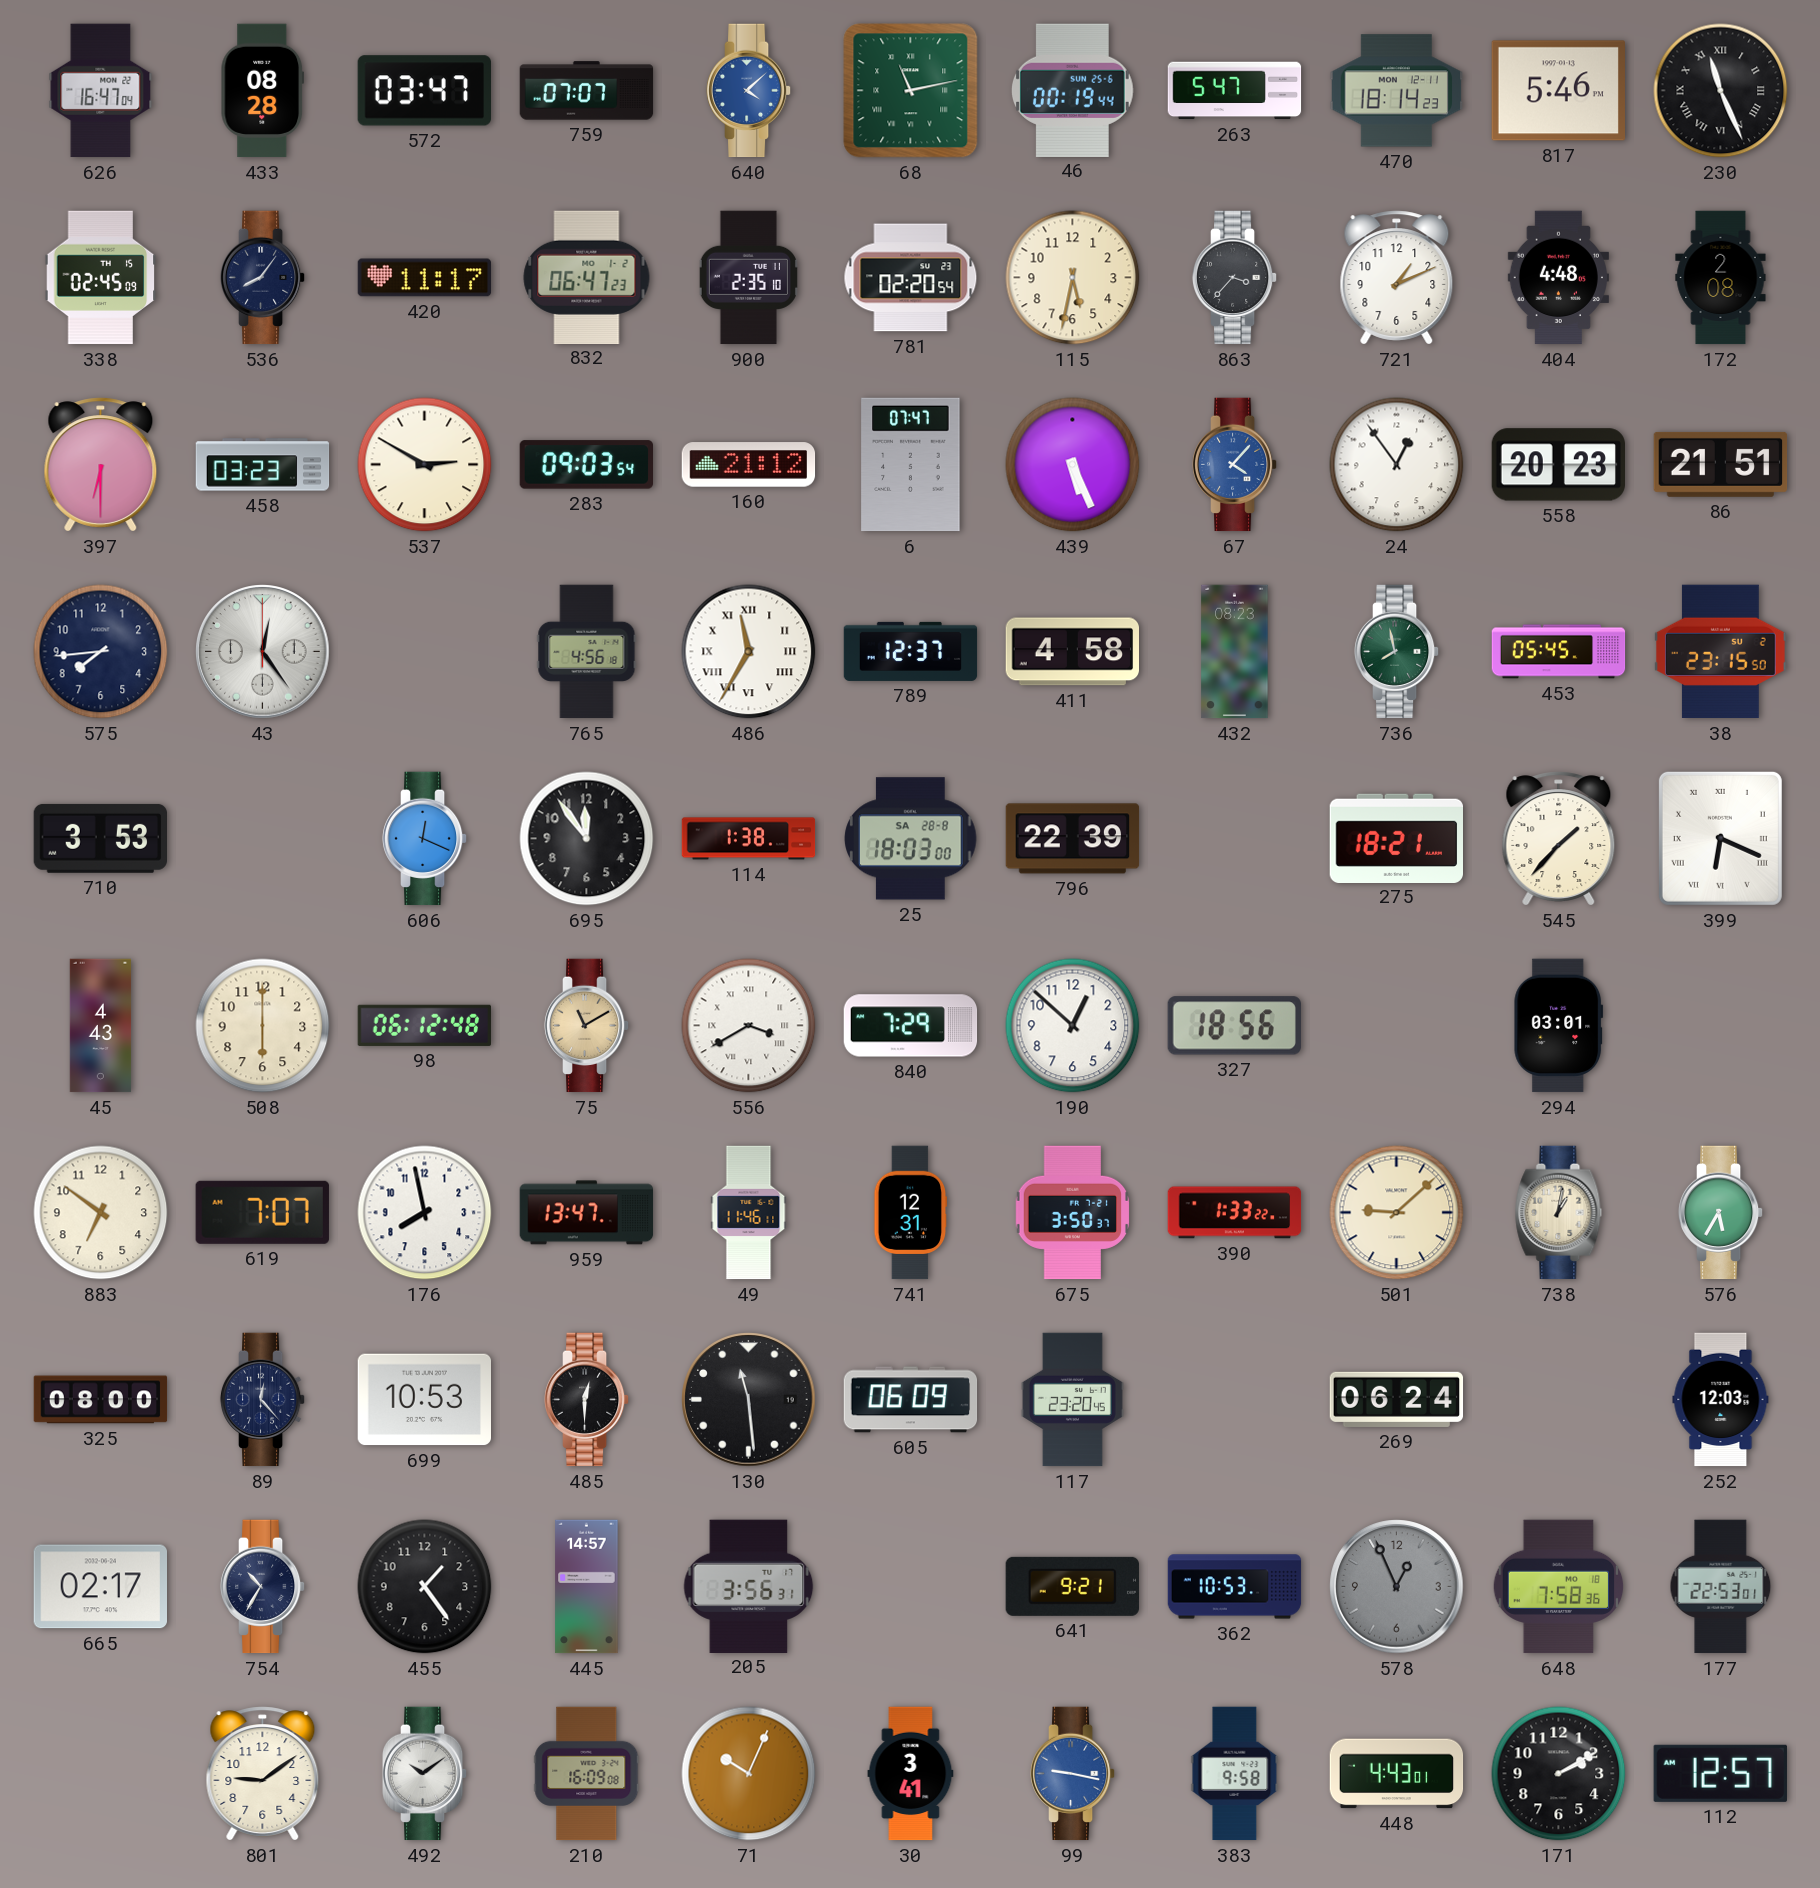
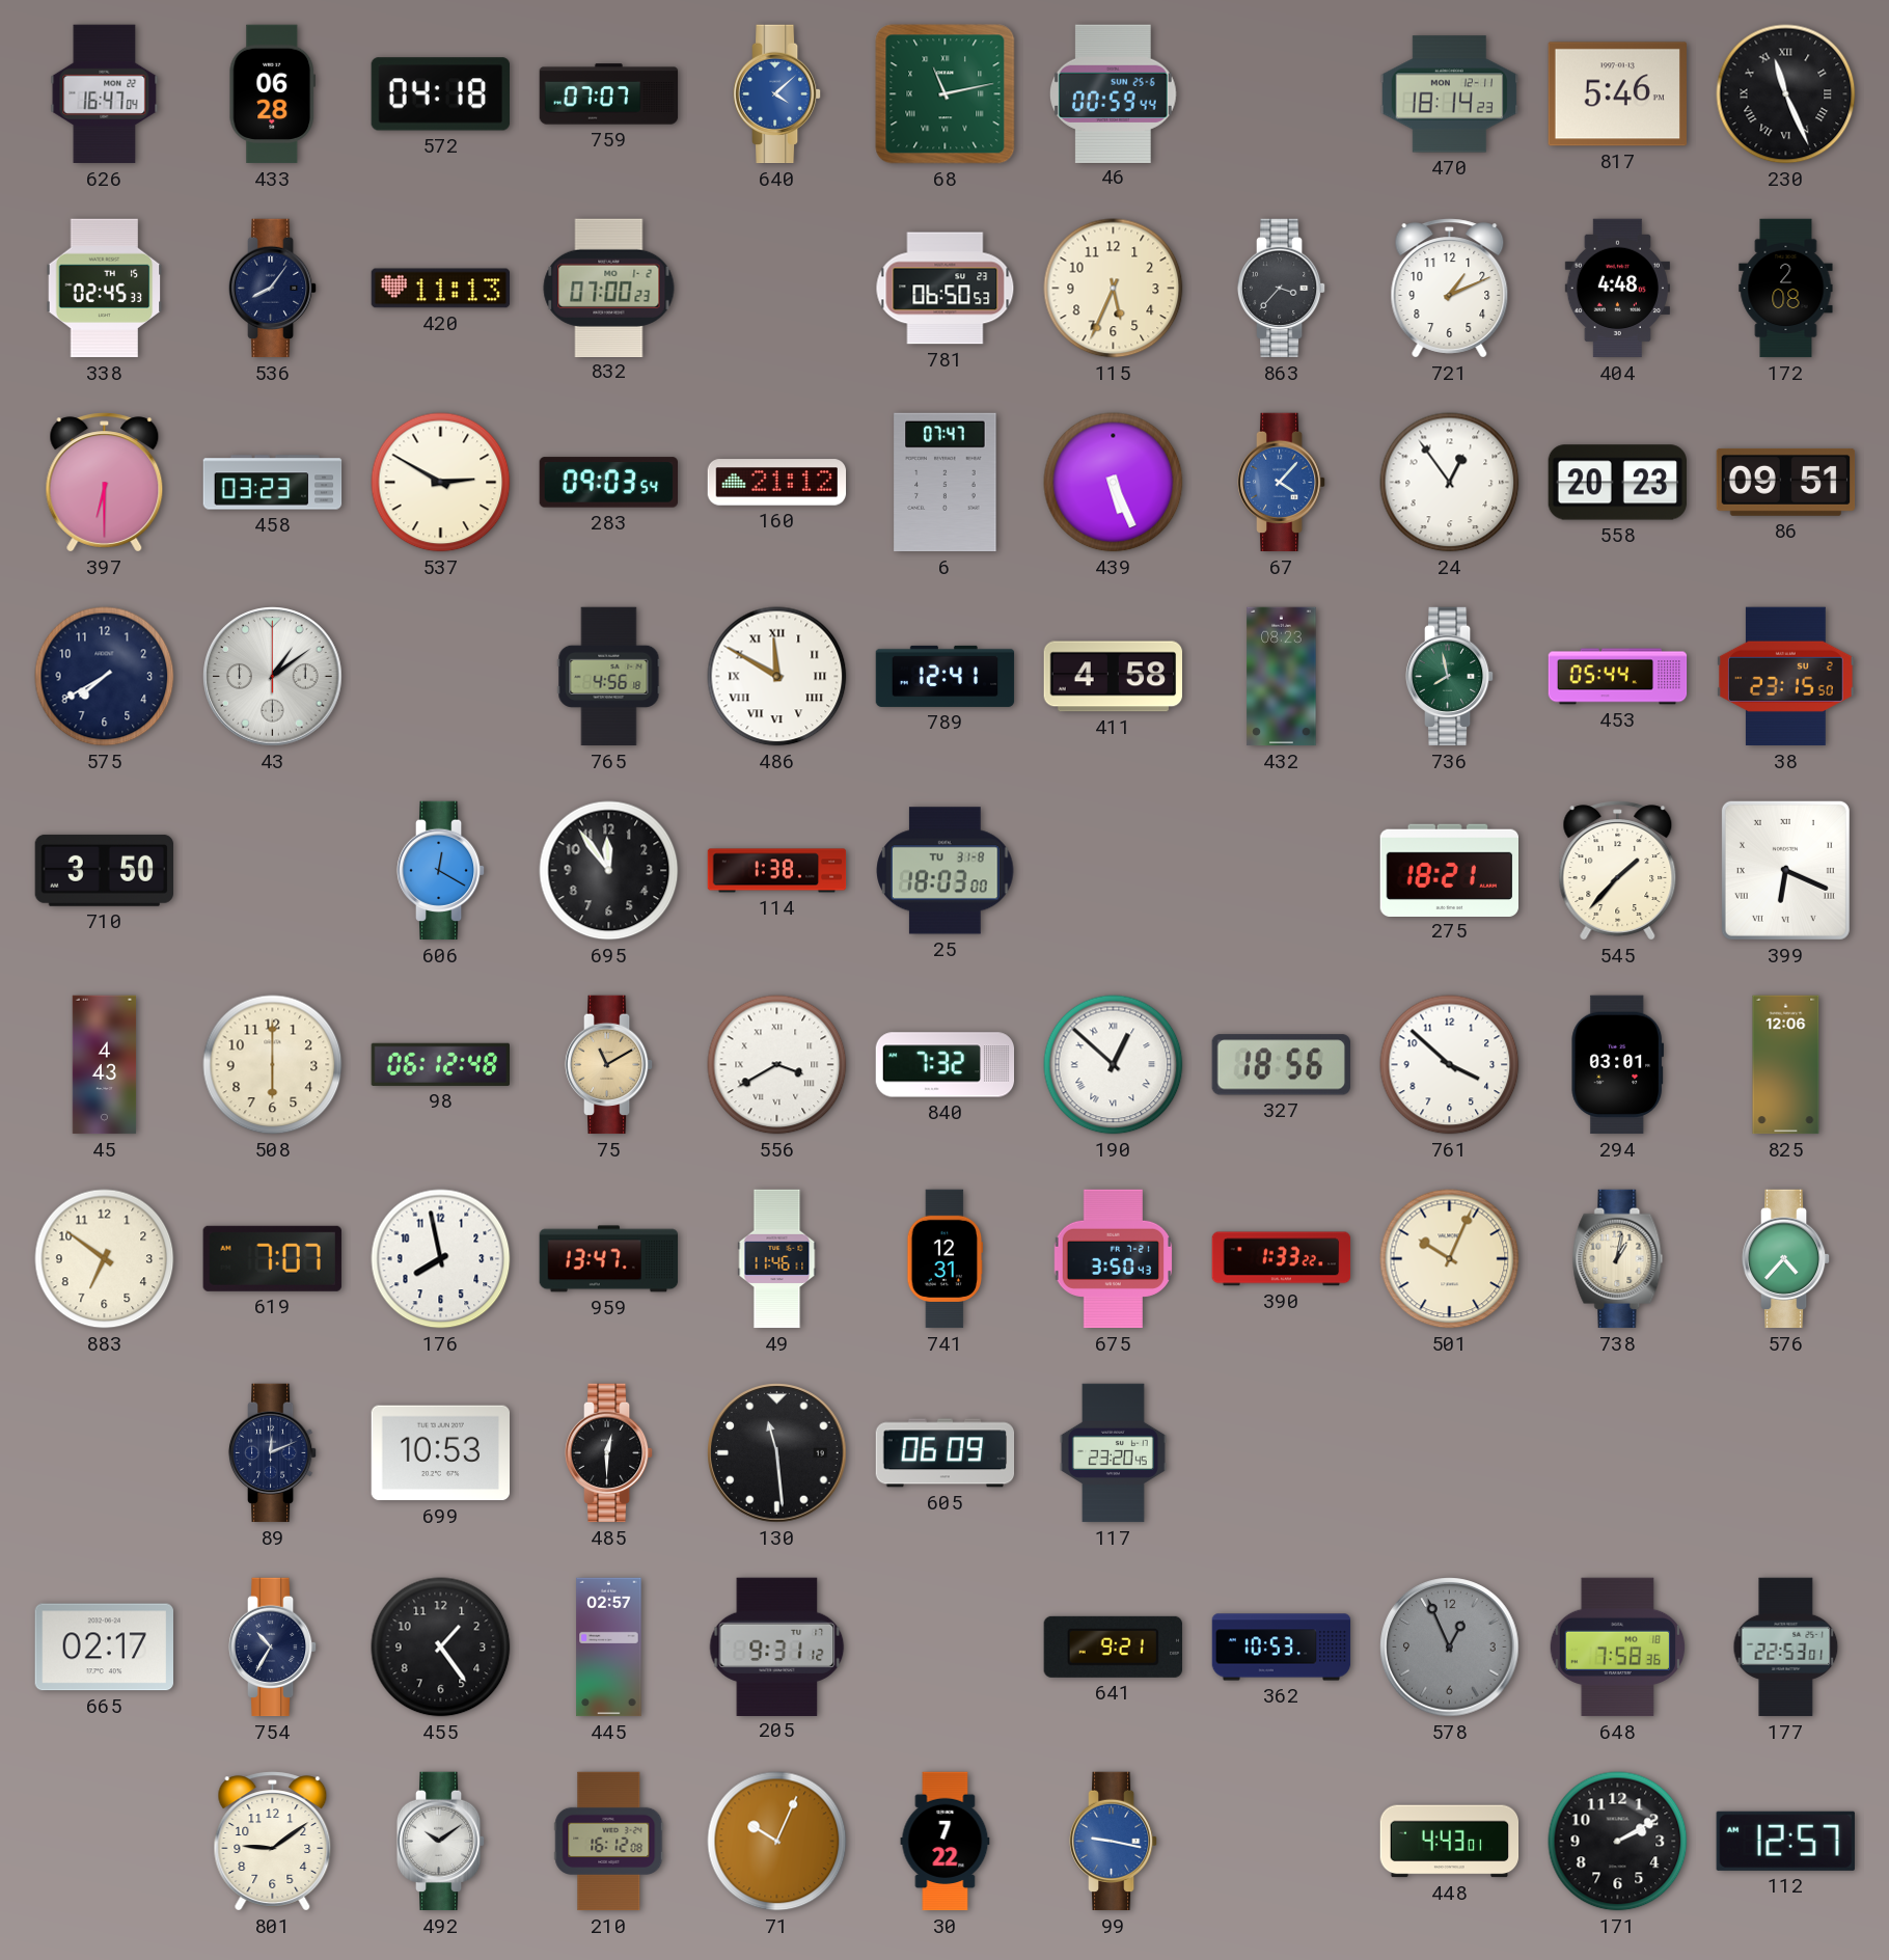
433: 08:28 -> 06:28
572: 03:47 -> 04:18
46: 00:19 -> 00:59
263: 5:47 -> none
338: 02:45:09 -> 02:45:33
420: 11:17 -> 11:13
832: 06:47 -> 07:00
900: 2:35 -> none
781: 02:20 -> 06:50
115: 5:32 -> 5:34
86: 21:51 -> 09:51
575: 7:44 -> 7:40
43: 12:24 -> 1:09
486: 11:35 -> 11:50
789: 12:37 -> 12:41
453: 05:45 -> 05:44
710: 3:53 -> 3:50
606: 12:19 -> 12:20
25 date: SA 28-8 -> TU 31-8
796: 22:39 -> none
840: 7:29 -> 7:32
190 numerals: Arabic -> Roman
761: none -> 3:52
825: none -> 12:06
675: 3:50:37 -> 3:50:43
501: 9:08 -> 10:04
576: 5:35 -> 4:37
325: 08:00 -> none
89: 12:23 -> 12:11
269: 06:24 -> none
252: 12:03 -> none
445: 14:57 -> 02:57
205: 3:56 -> 9:31
210: 16:09 -> 16:12
30: 3:41 -> 7:22
383: 9:58 -> none
